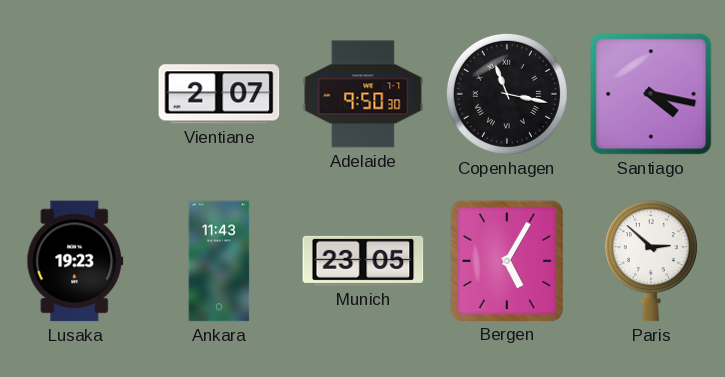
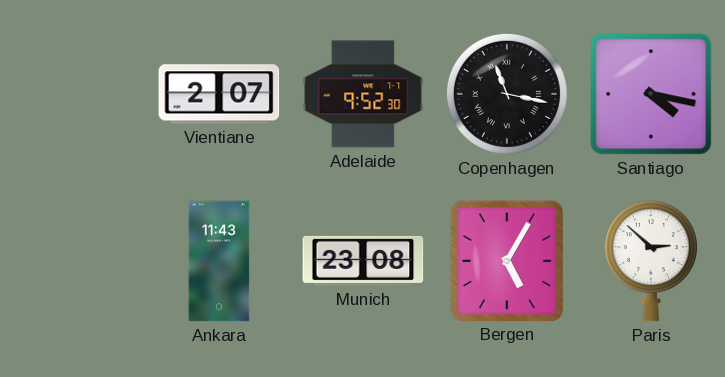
Adelaide: 9:50 -> 9:52
Lusaka: 19:23 -> none
Munich: 23:05 -> 23:08
